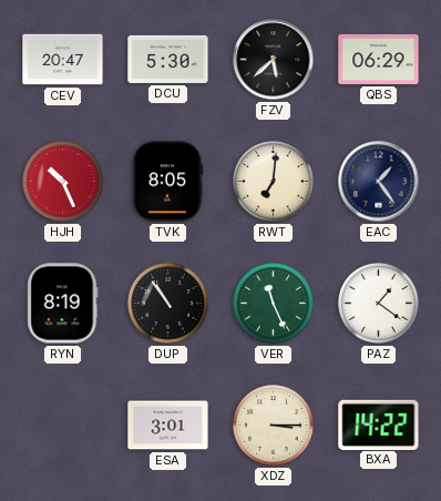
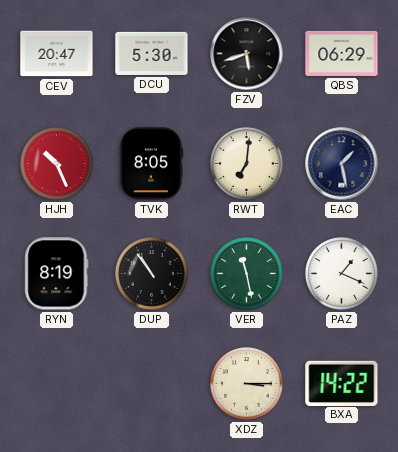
FZV: 5:38 -> 5:42
EAC: 1:24 -> 1:28
VER: 11:26 -> 11:28
PAZ: 1:21 -> 1:19
ESA: 3:01 -> none
